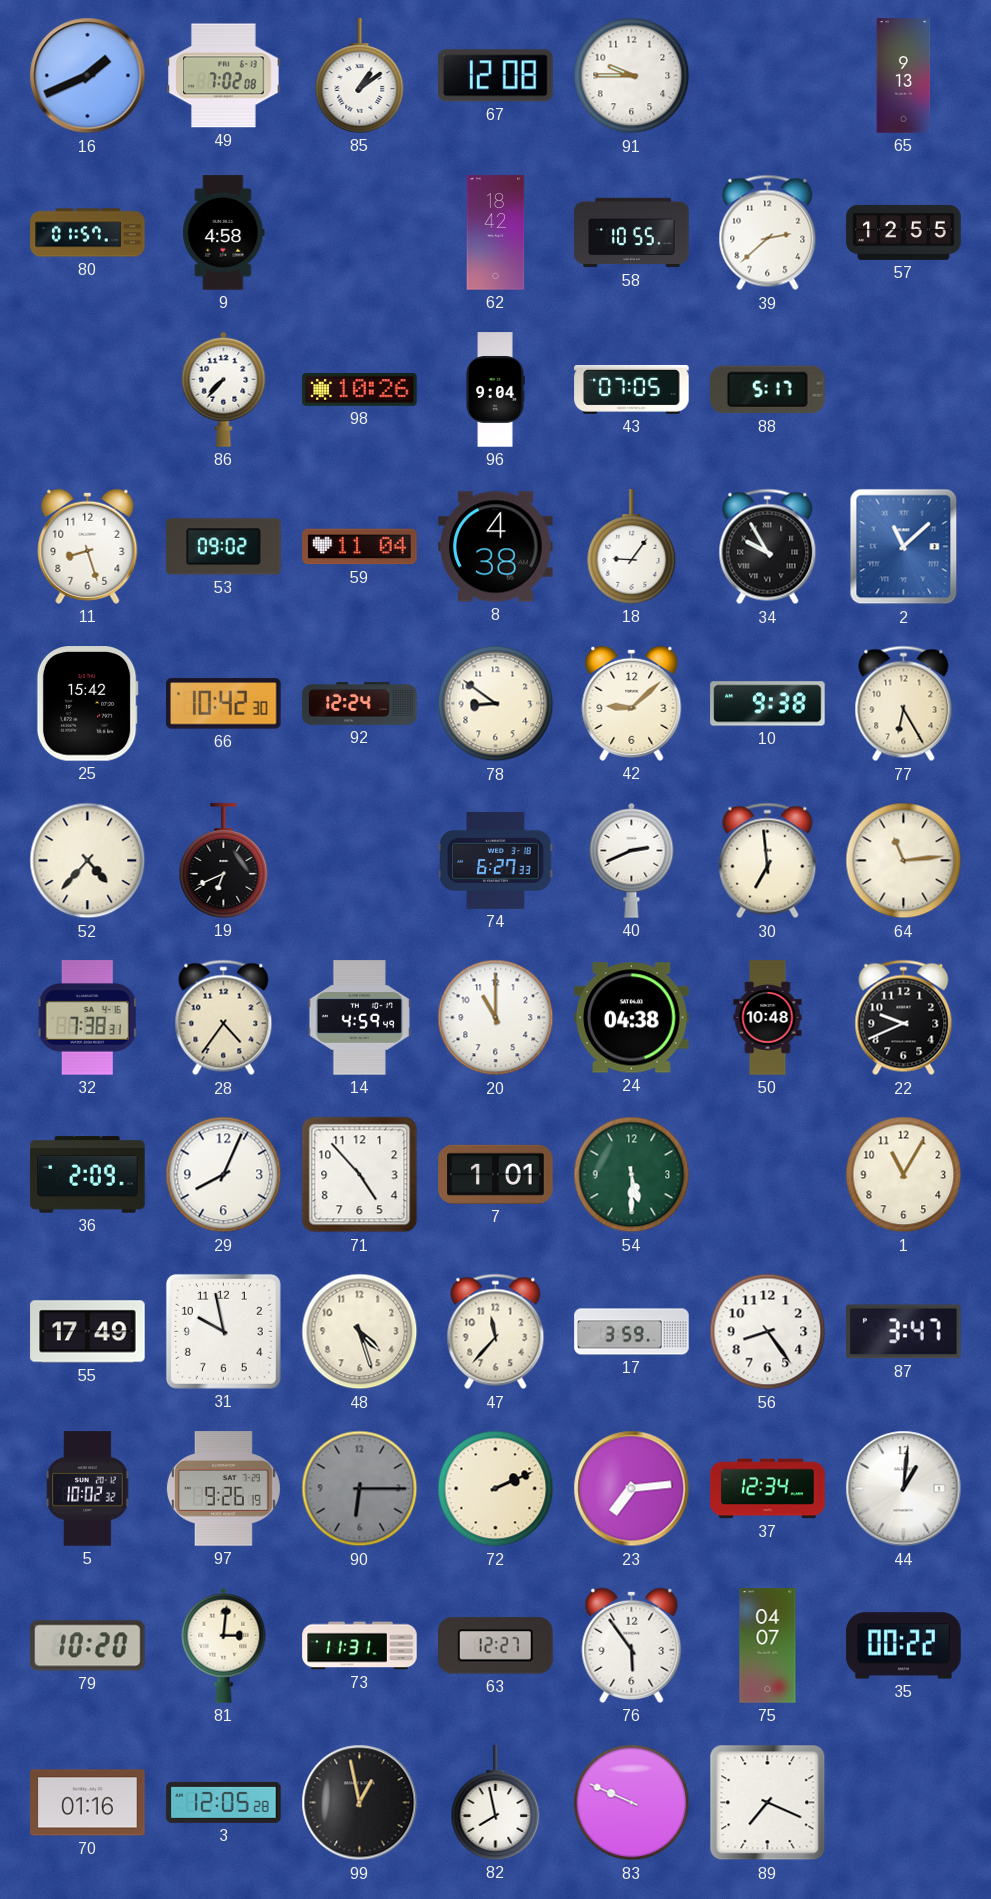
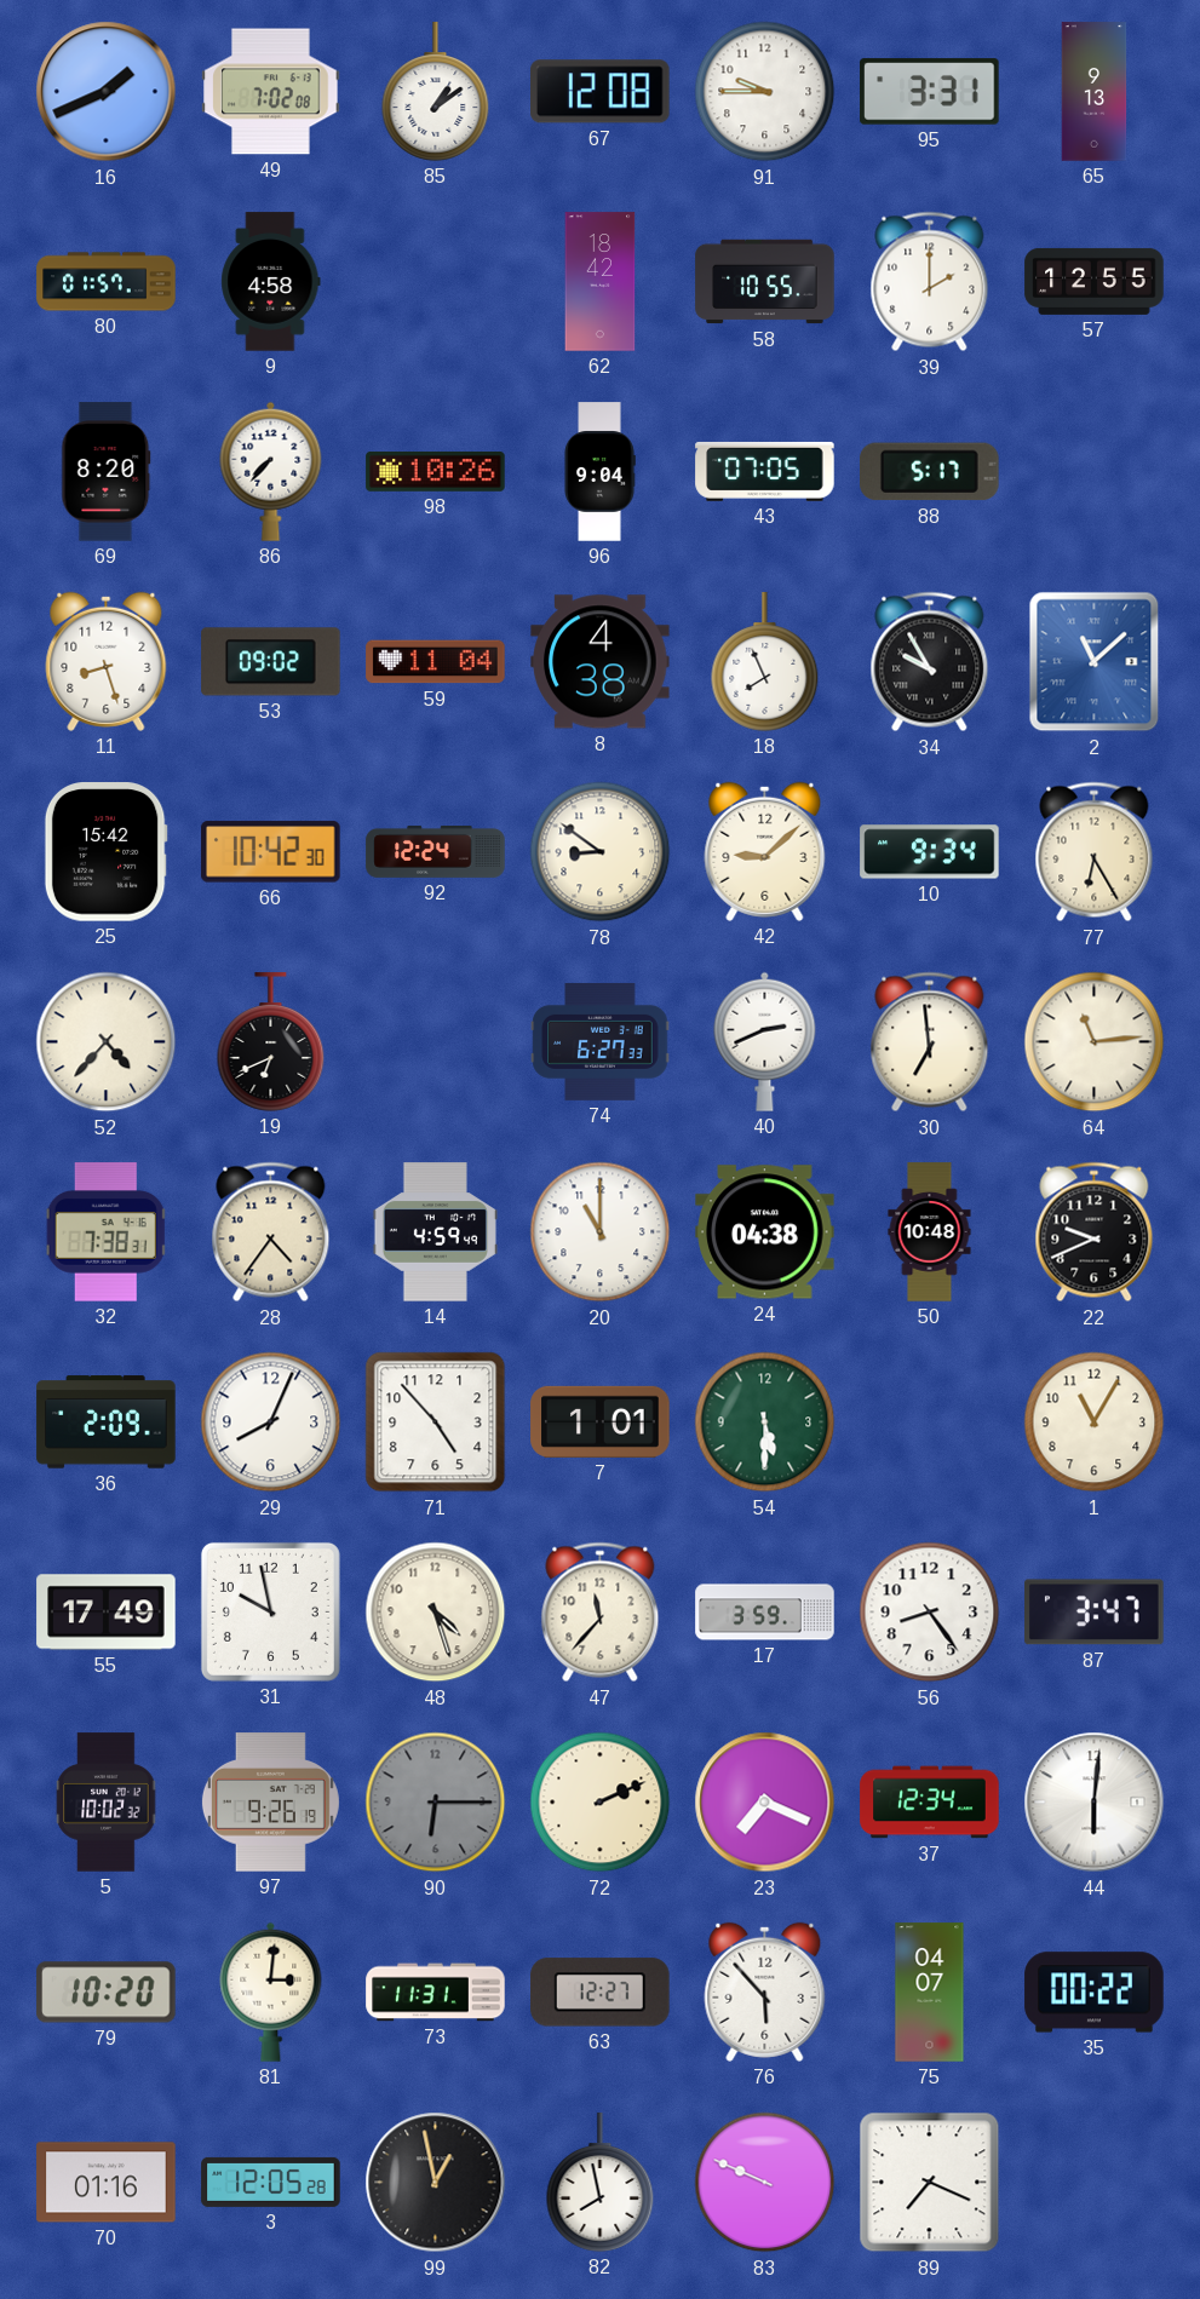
95: none -> 3:31
39: 2:38 -> 2:00
69: none -> 8:20
18: 9:06 -> 7:56
10: 9:38 -> 9:34
23: 7:14 -> 7:19
44: 1:01 -> 6:01
76: 5:54 -> 5:53
